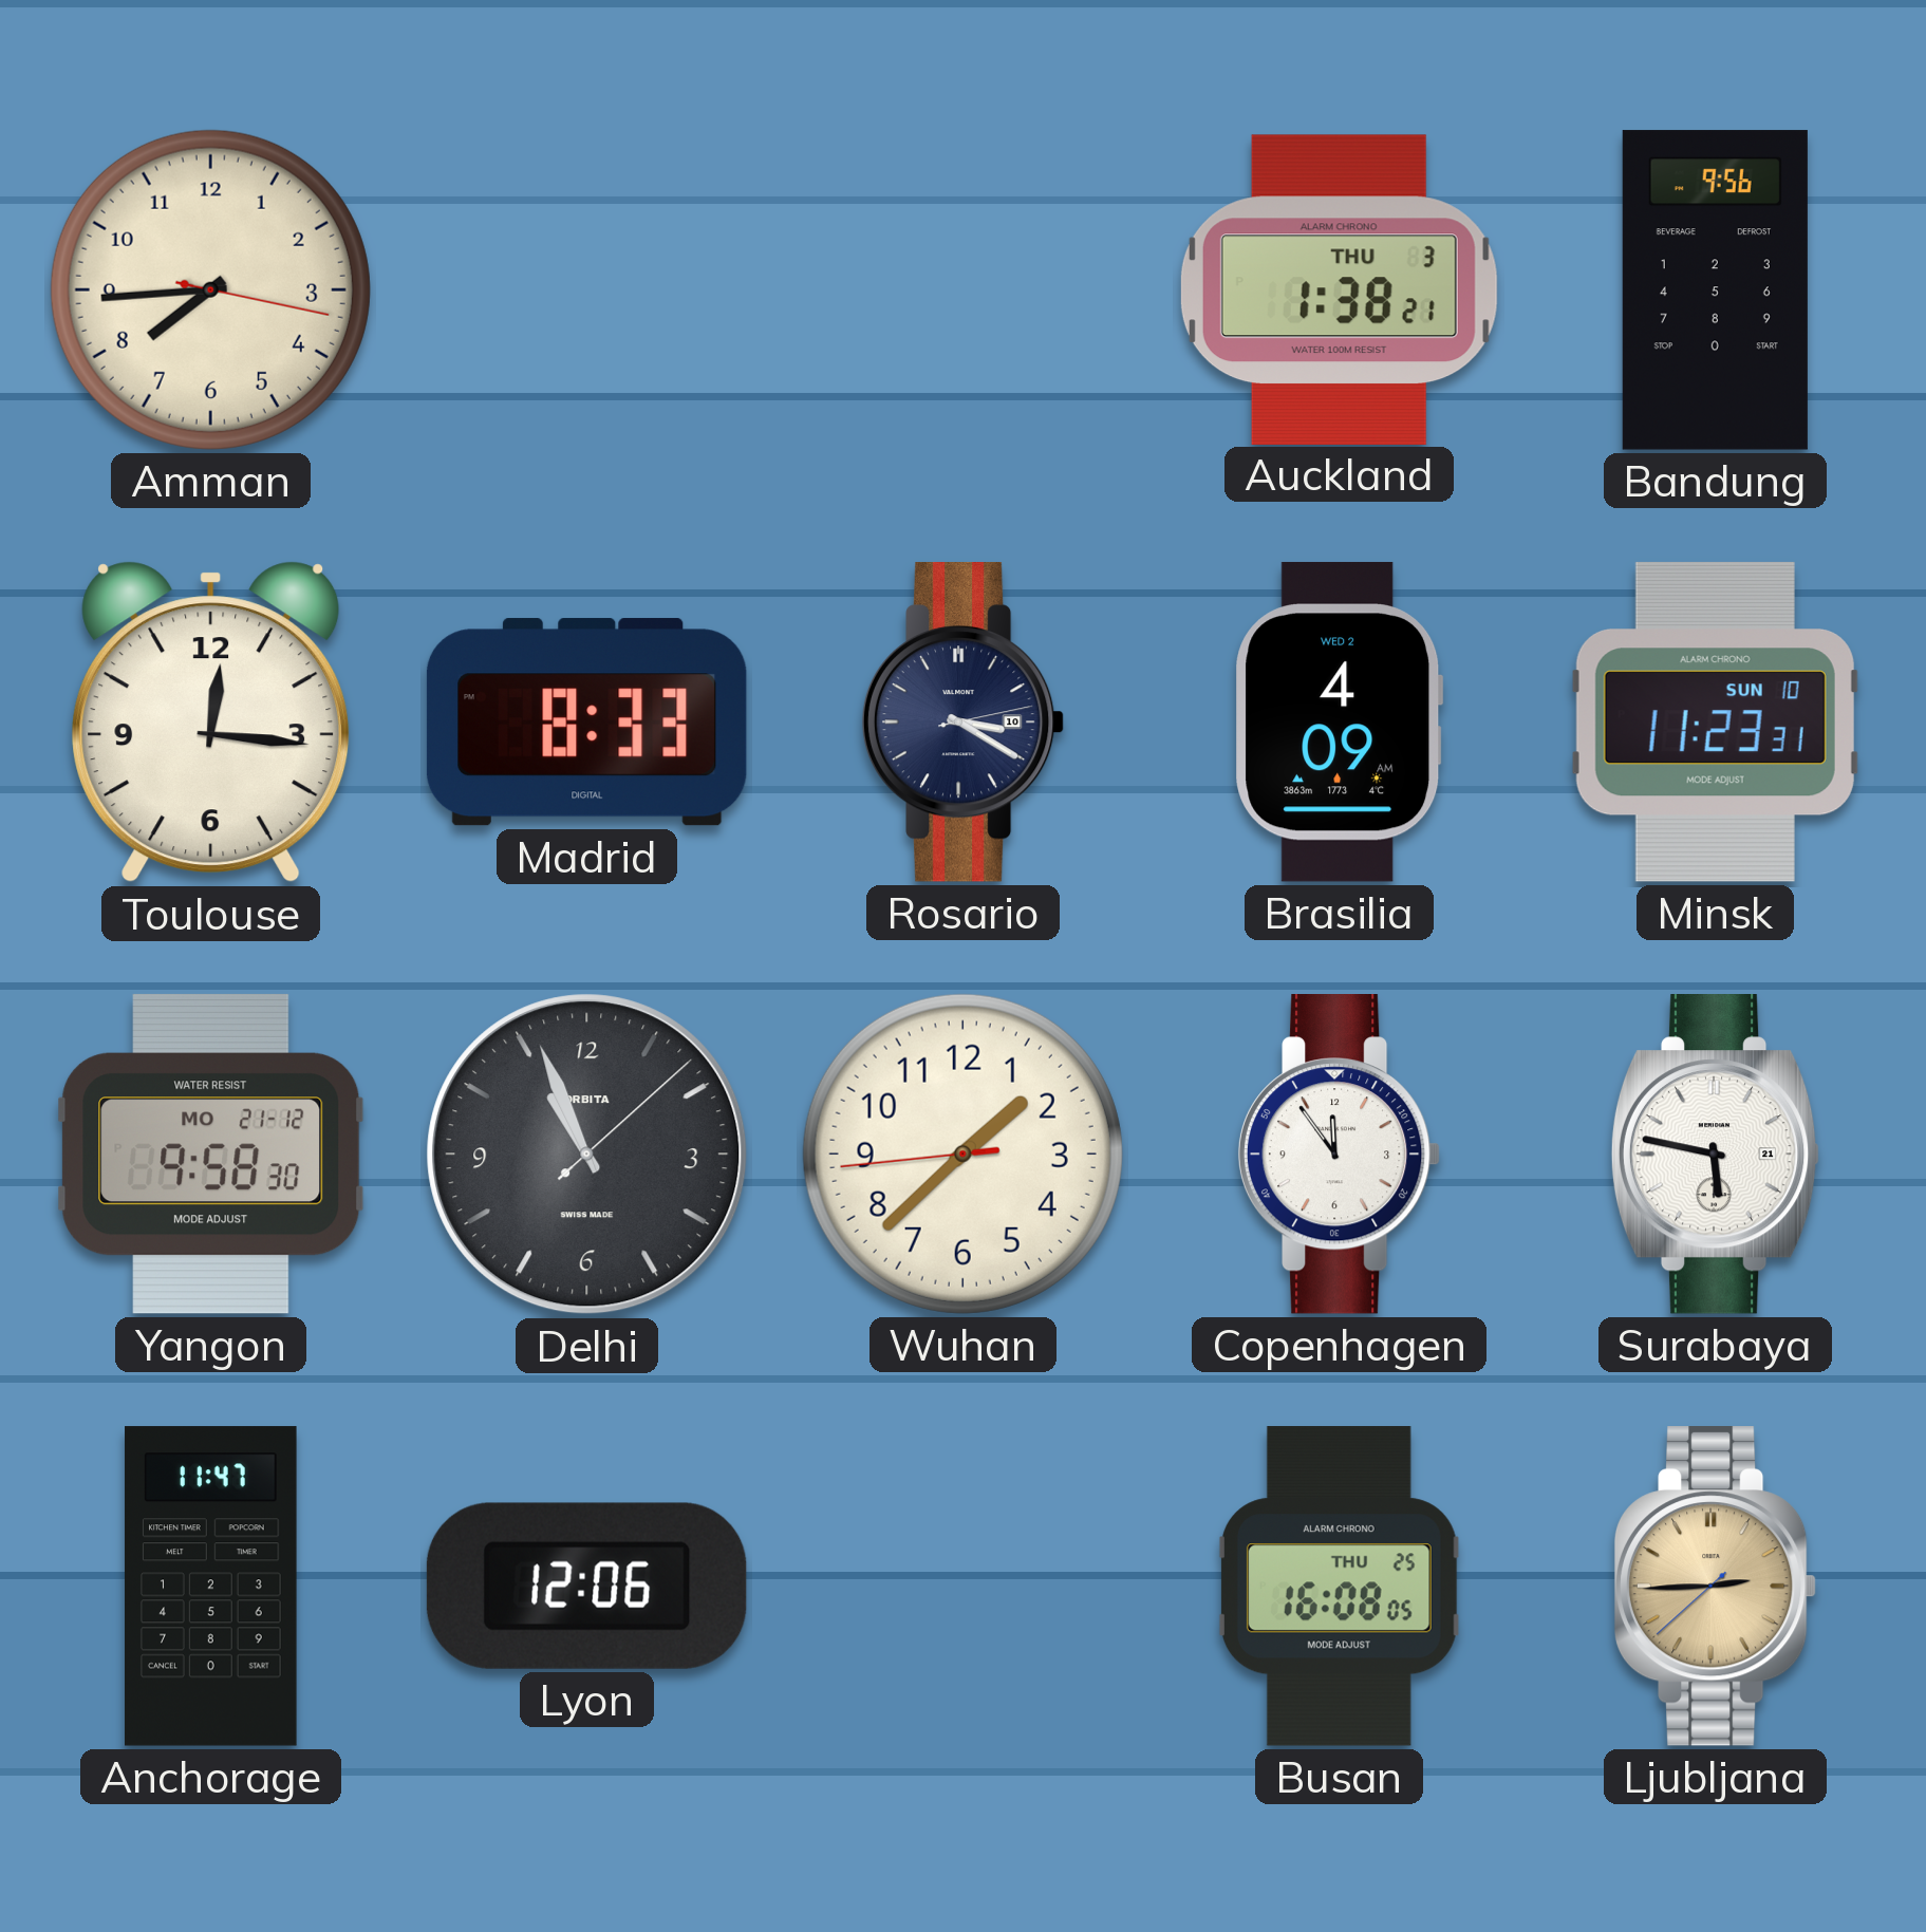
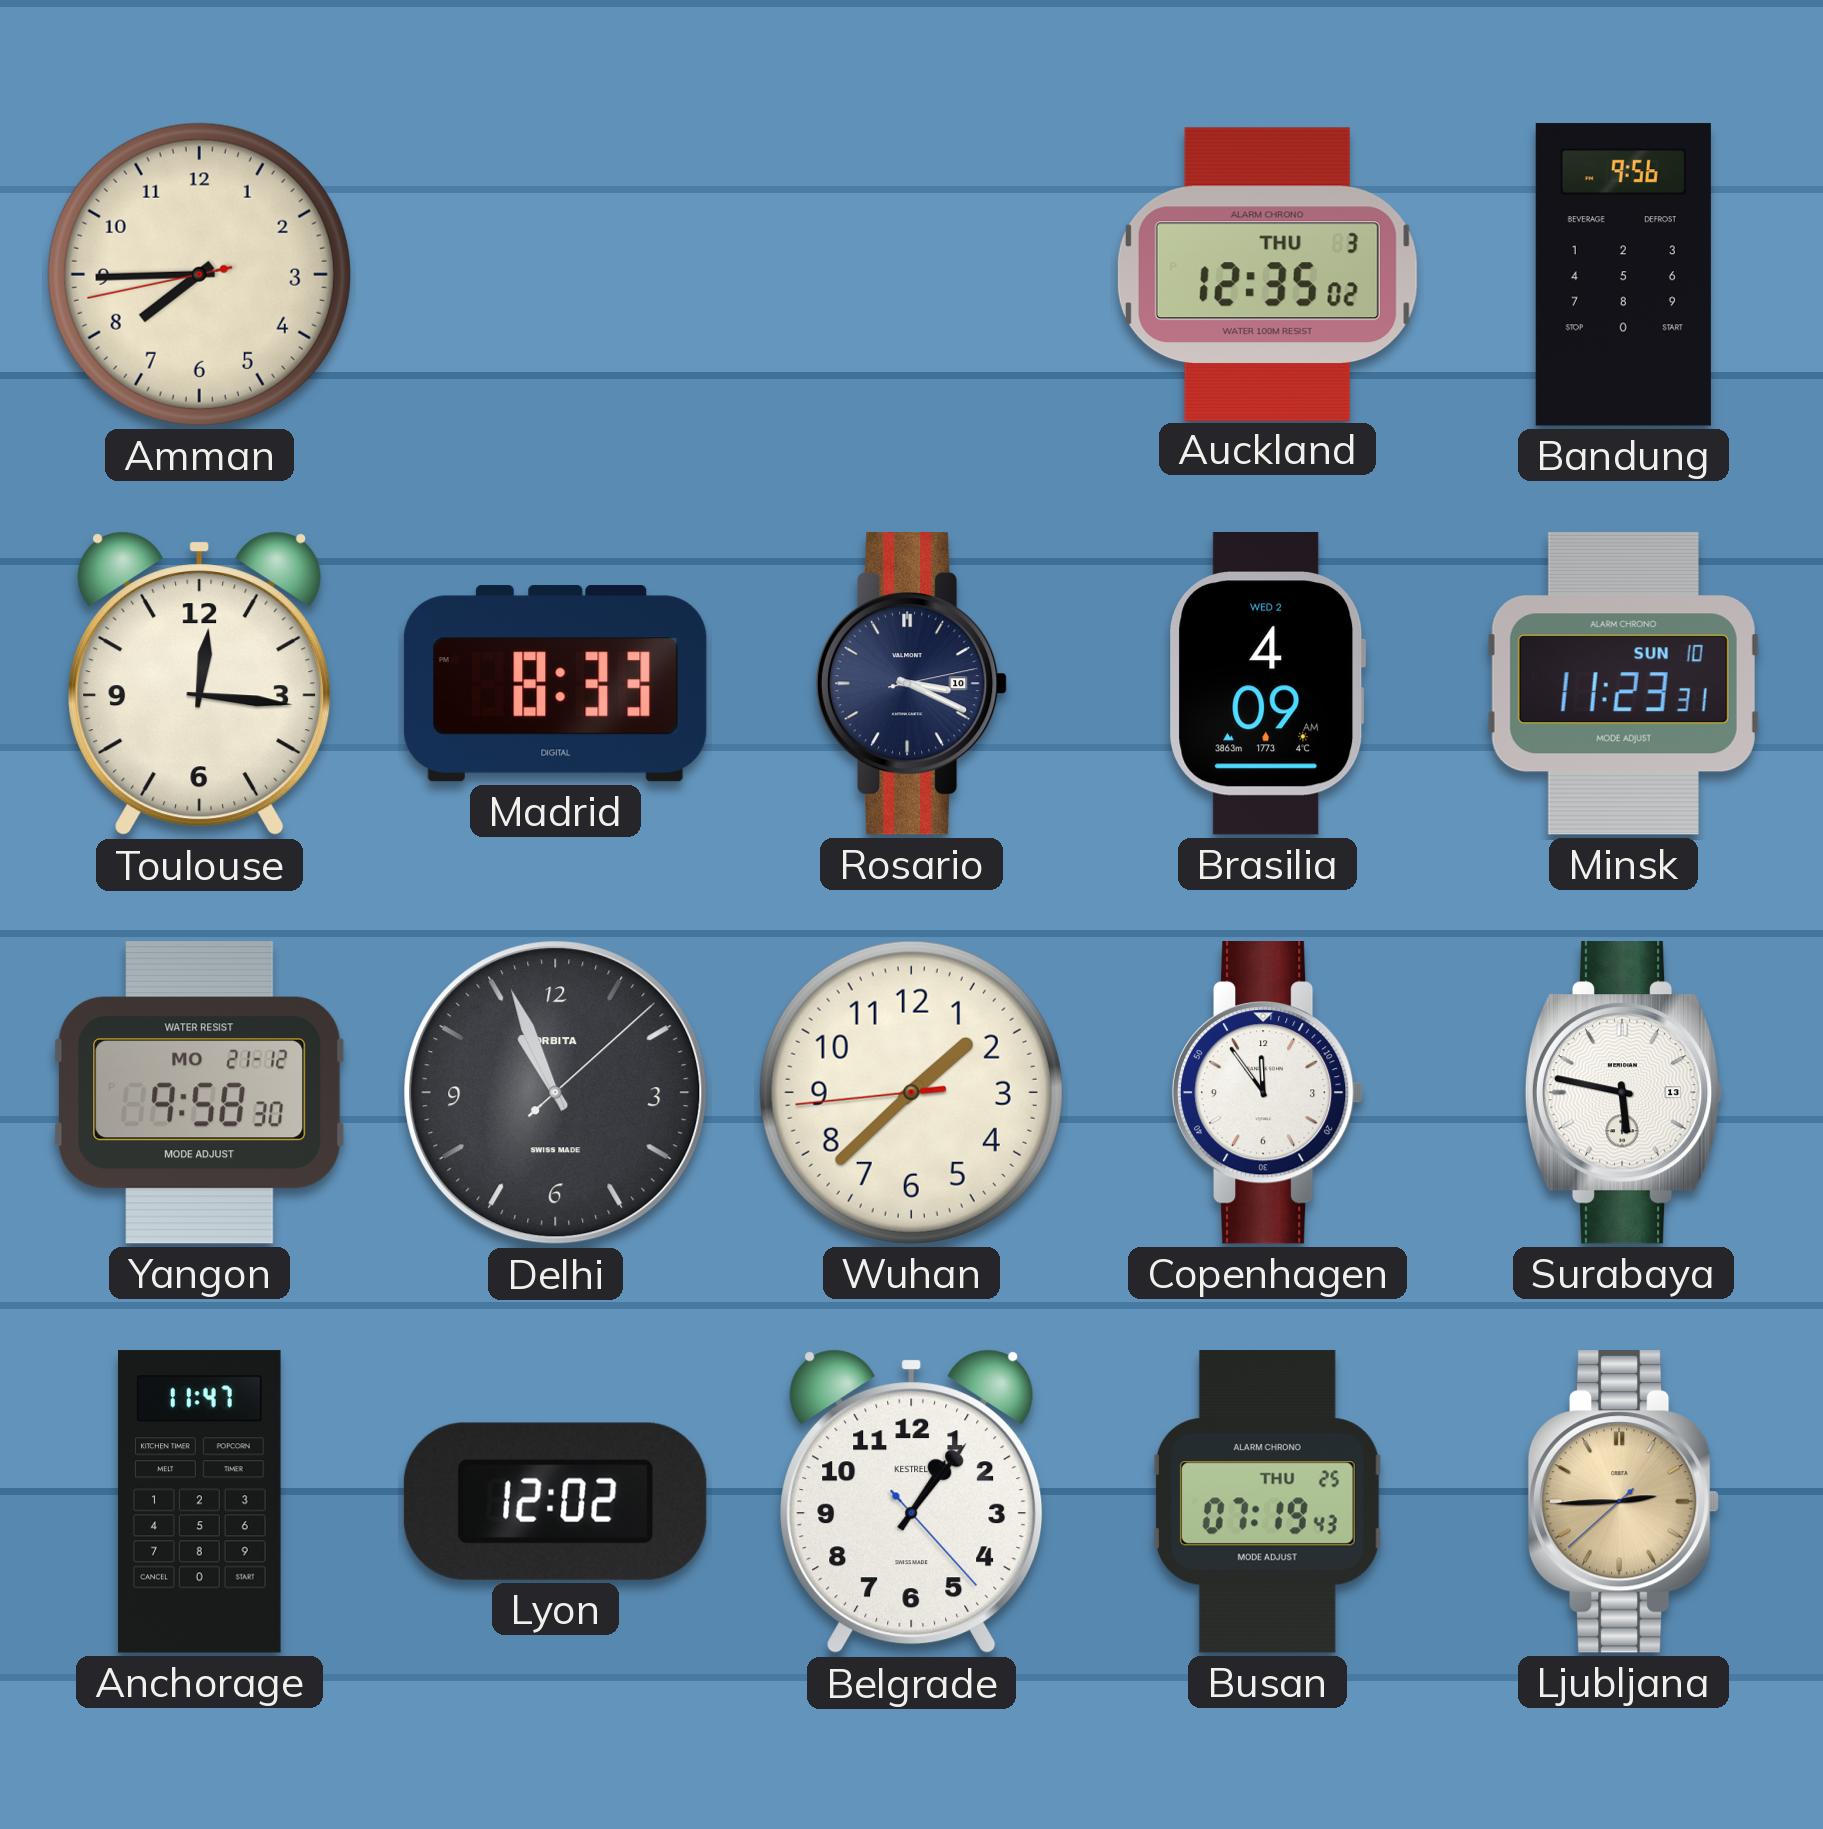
Amman: 7:44:17 -> 7:44:43
Auckland: 1:38 -> 12:35
Rosario: 3:20 -> 3:19
Surabaya date: 21 -> 13
Lyon: 12:06 -> 12:02
Belgrade: none -> 1:06
Busan: 16:08 -> 07:19
